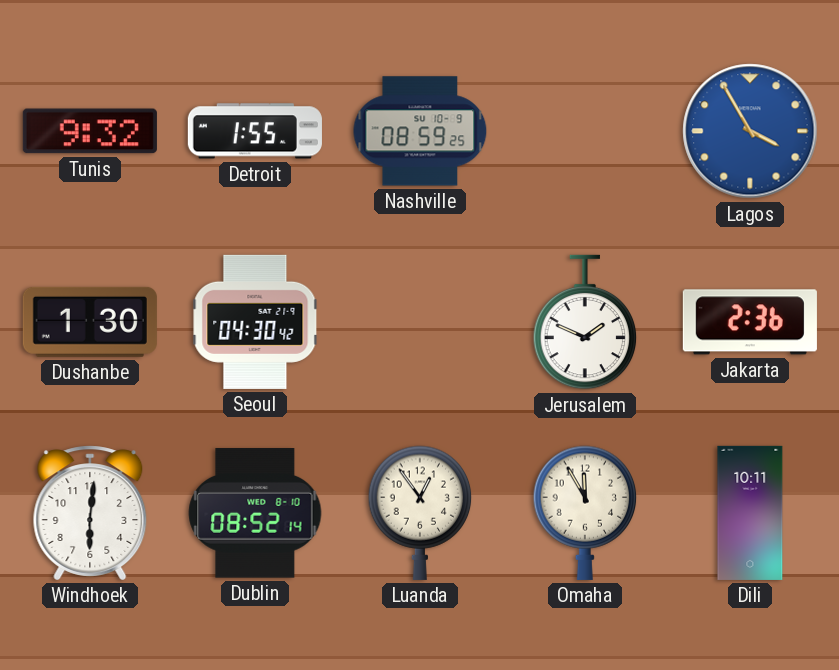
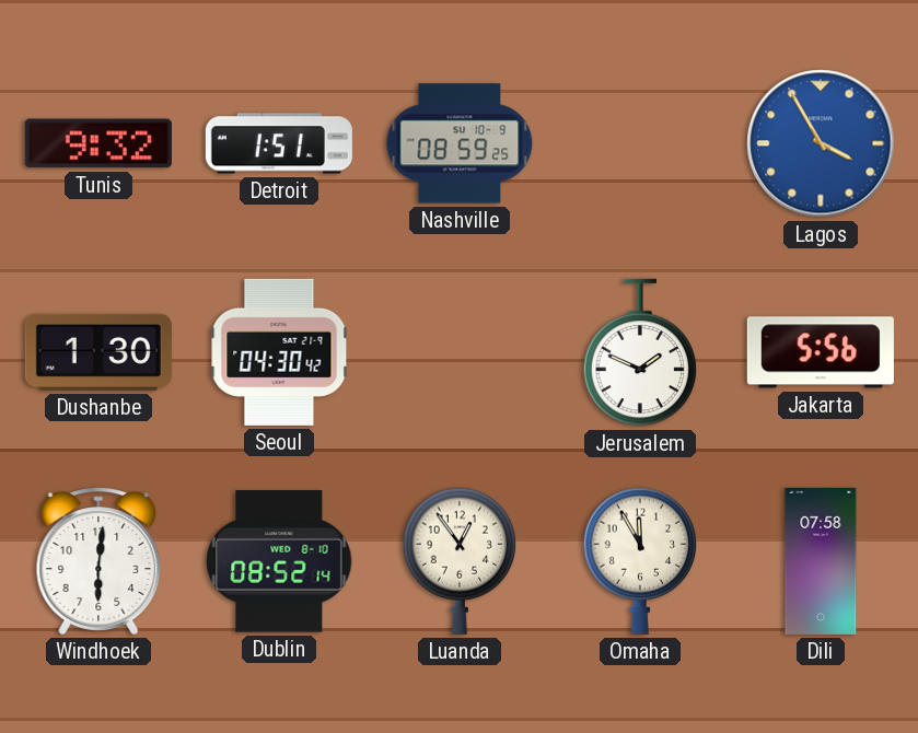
Detroit: 1:55 -> 1:51
Jakarta: 2:36 -> 5:56
Dili: 10:11 -> 07:58
